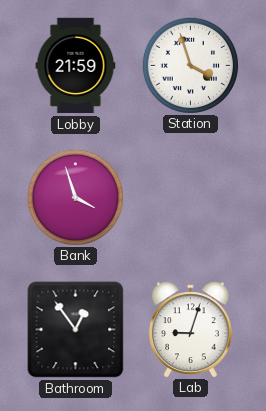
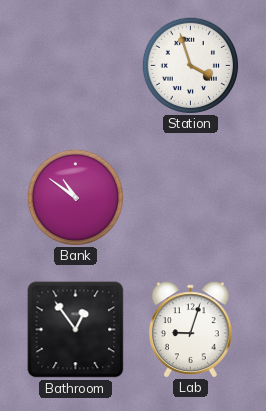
Lobby: 21:59 -> none
Bank: 3:57 -> 10:51
